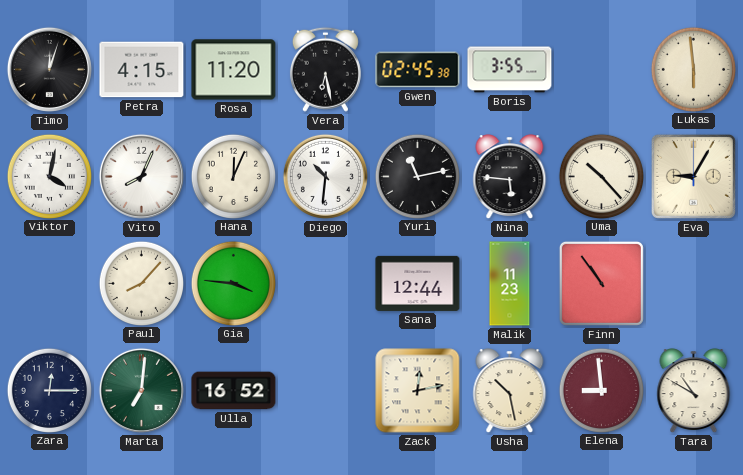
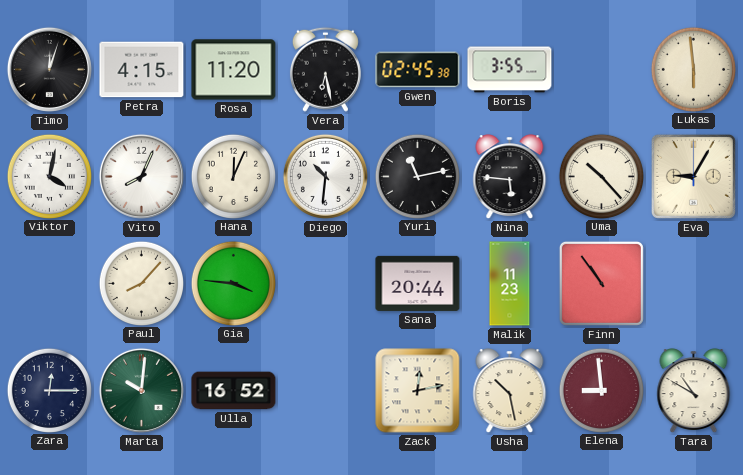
Sana: 12:44 -> 20:44
Marta: 7:01 -> 10:01
